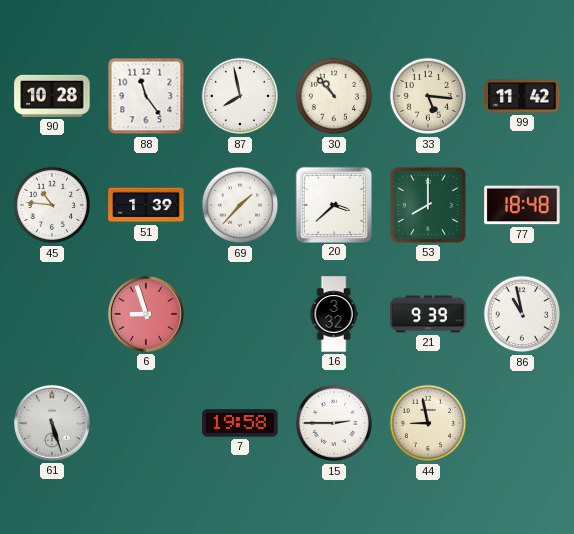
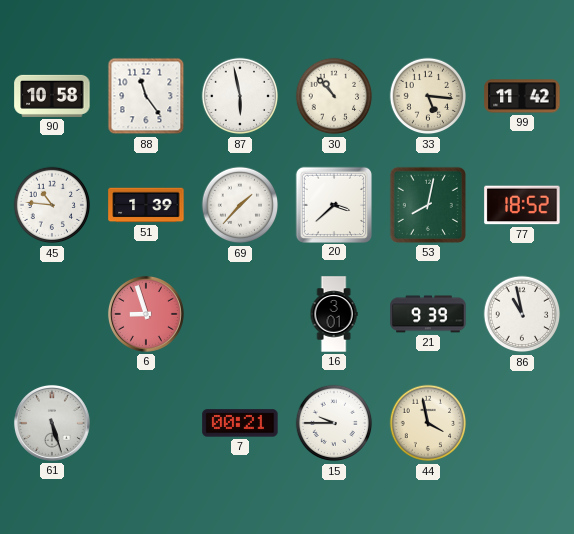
90: 10:28 -> 10:58
87: 7:58 -> 5:58
53: 8:00 -> 8:02
77: 18:48 -> 18:52
16: 3:32 -> 3:01
7: 19:58 -> 00:21
15: 2:45 -> 9:45
44: 8:58 -> 3:58
